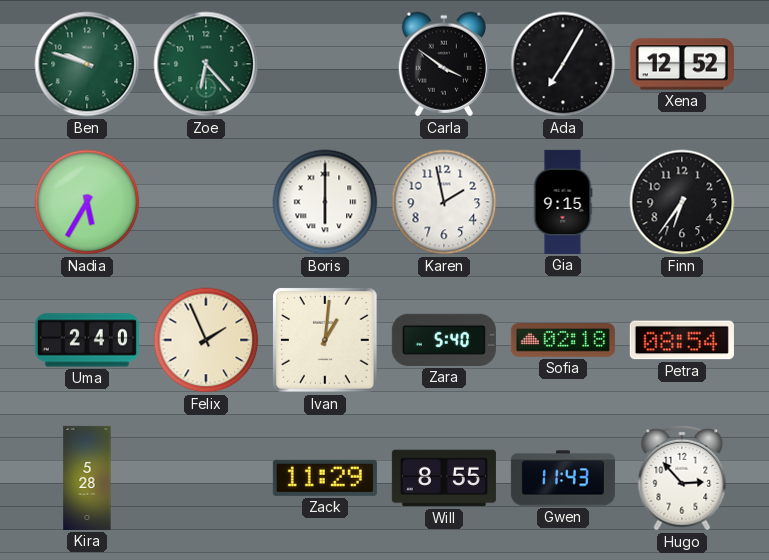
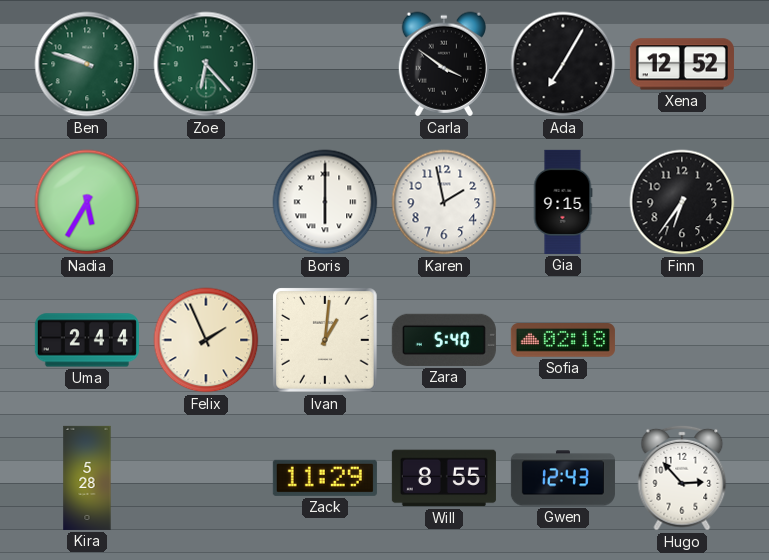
Uma: 2:40 -> 2:44
Petra: 08:54 -> none
Gwen: 11:43 -> 12:43
